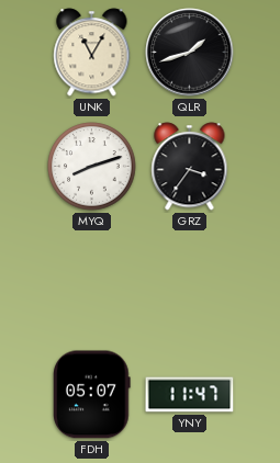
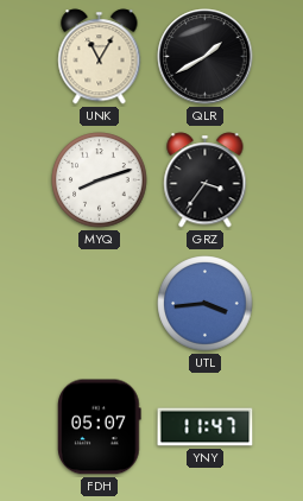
QLR: 1:42 -> 1:40
UTL: none -> 3:44
